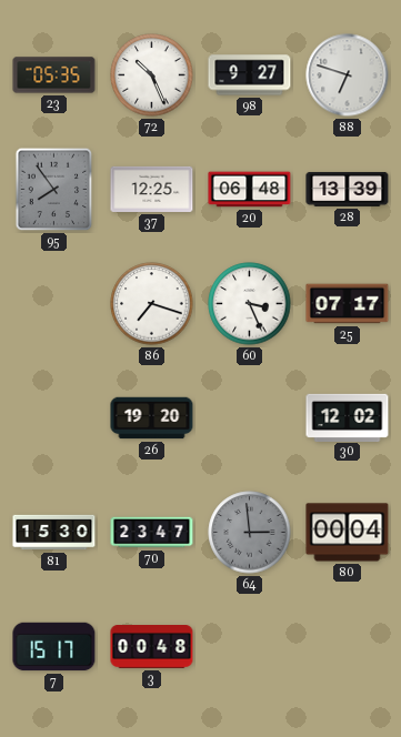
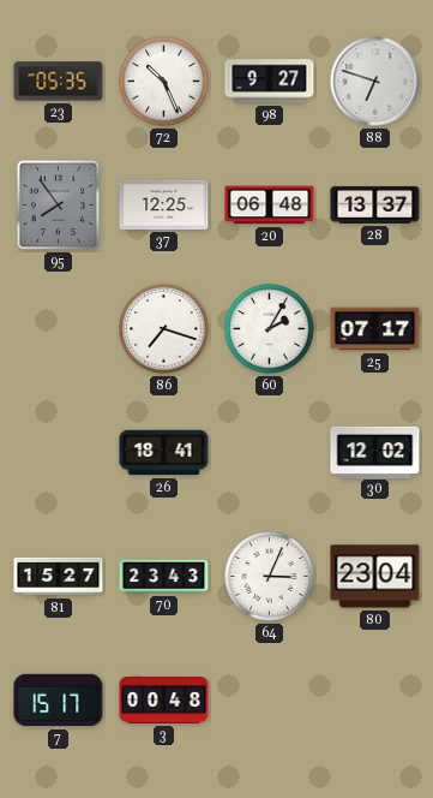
28: 13:39 -> 13:37
60: 3:26 -> 2:05
26: 19:20 -> 18:41
81: 15:30 -> 15:27
70: 23:47 -> 23:43
64: 2:59 -> 3:04
64 dial: grey -> white
80: 00:04 -> 23:04
